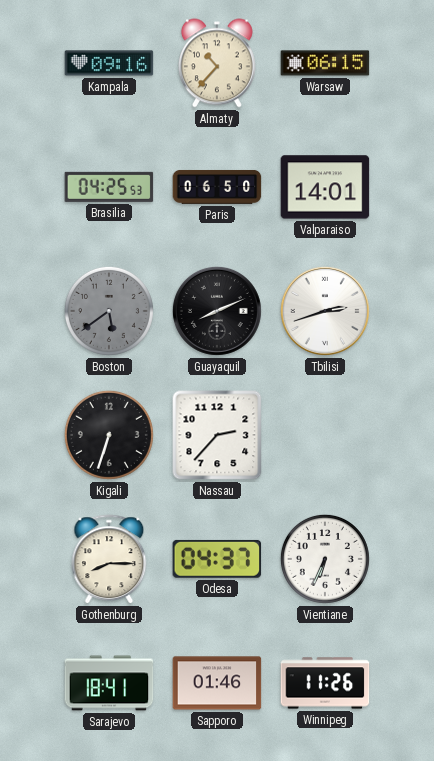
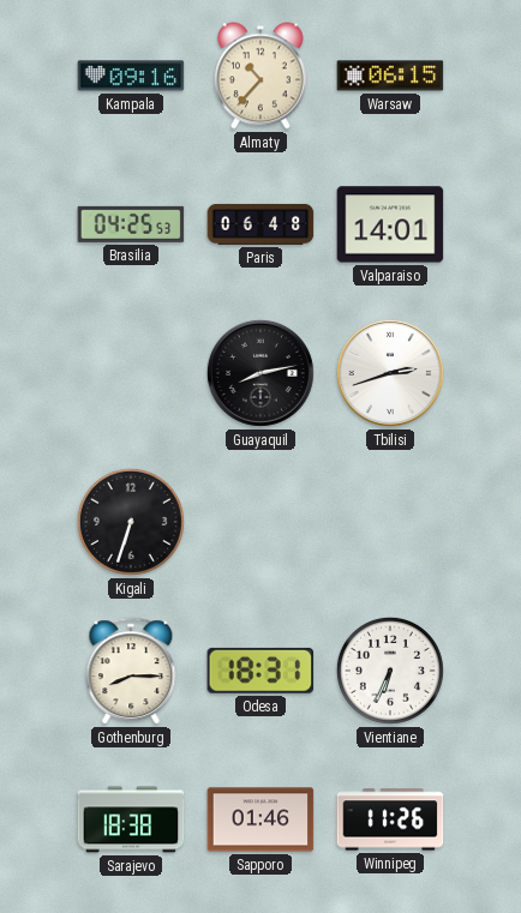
Paris: 06:50 -> 06:48
Boston: 5:39 -> none
Guayaquil: 8:11 -> 8:13
Nassau: 2:37 -> none
Odesa: 04:37 -> 18:31
Sarajevo: 18:41 -> 18:38
